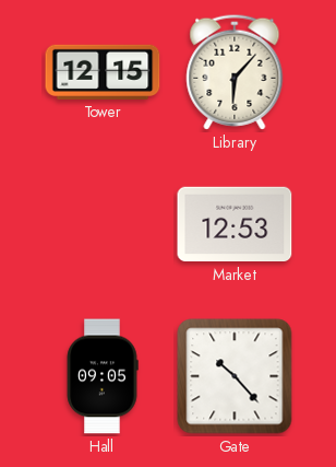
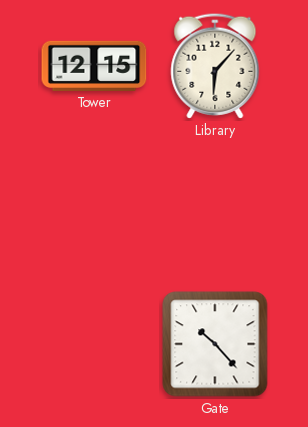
Market: 12:53 -> none
Hall: 09:05 -> none
